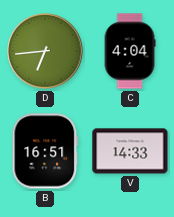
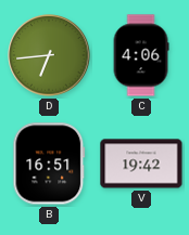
C: 4:04 -> 4:06
V: 14:33 -> 19:42
